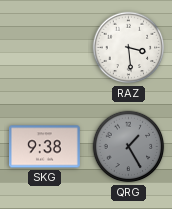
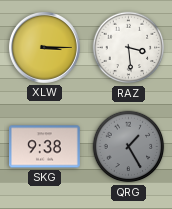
XLW: none -> 3:15
